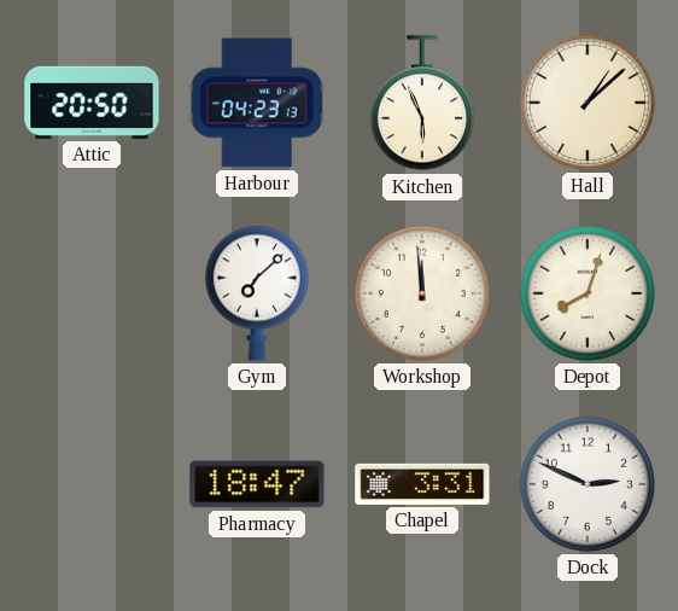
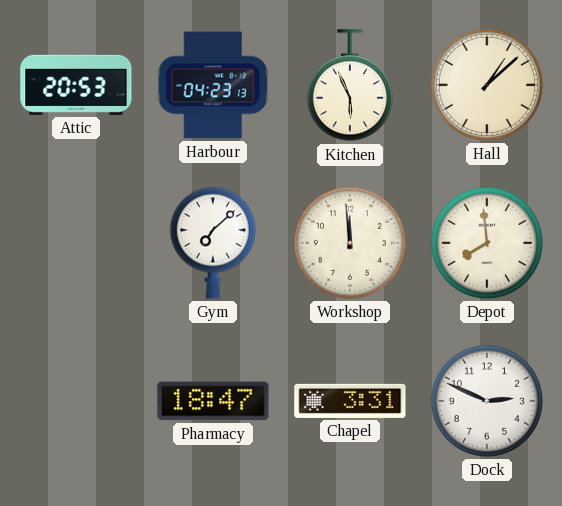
Attic: 20:50 -> 20:53
Depot: 8:03 -> 7:59
